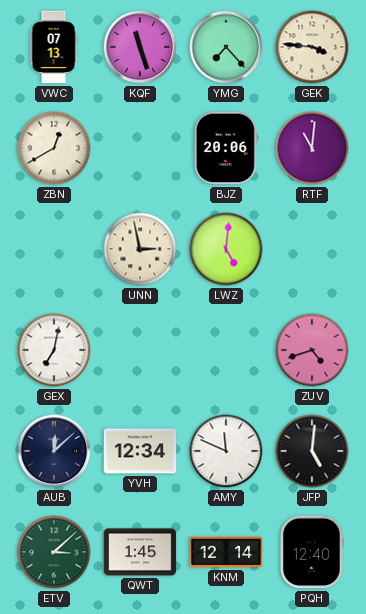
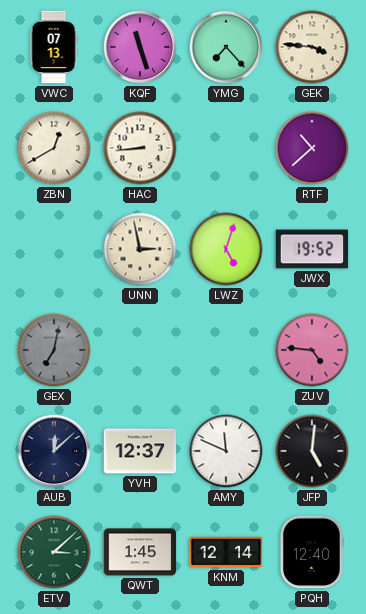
HAC: none -> 8:44
BJZ: 20:06 -> none
RTF: 11:01 -> 10:38
LWZ: 5:01 -> 5:03
JWX: none -> 19:52
GEX dial: white -> grey
ZUV: 4:42 -> 4:46
YVH: 12:34 -> 12:37
